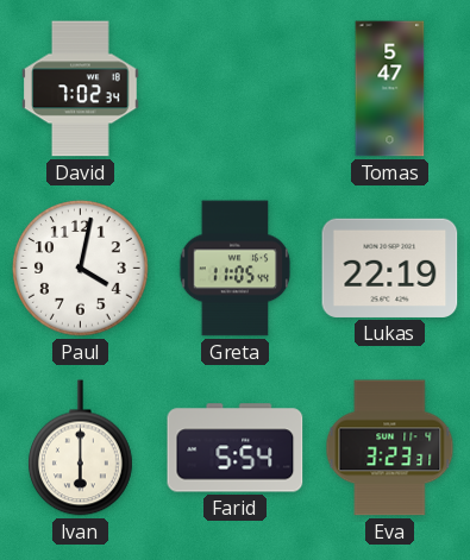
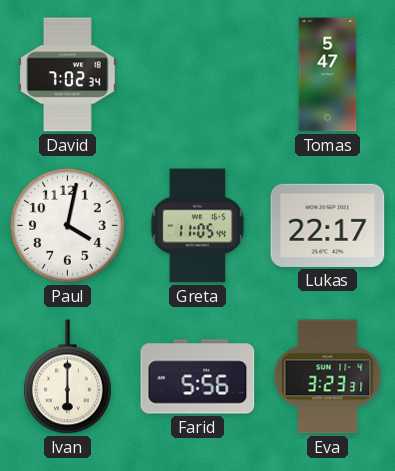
Lukas: 22:19 -> 22:17
Farid: 5:54 -> 5:56
